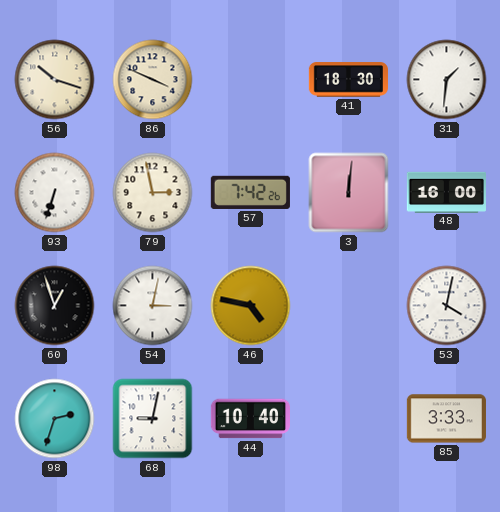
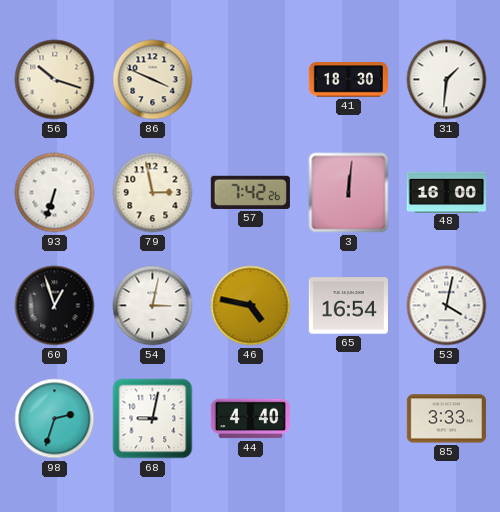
65: none -> 16:54
44: 10:40 -> 4:40
